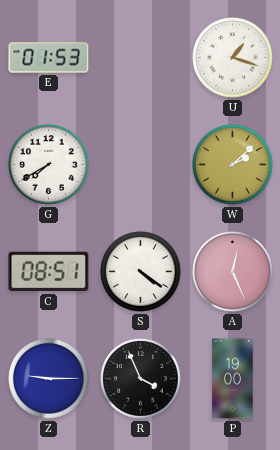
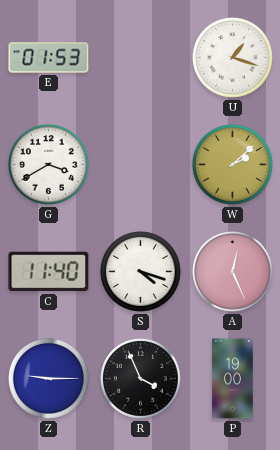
G: 7:40 -> 3:40
C: 08:51 -> 11:40
S: 4:21 -> 4:18
